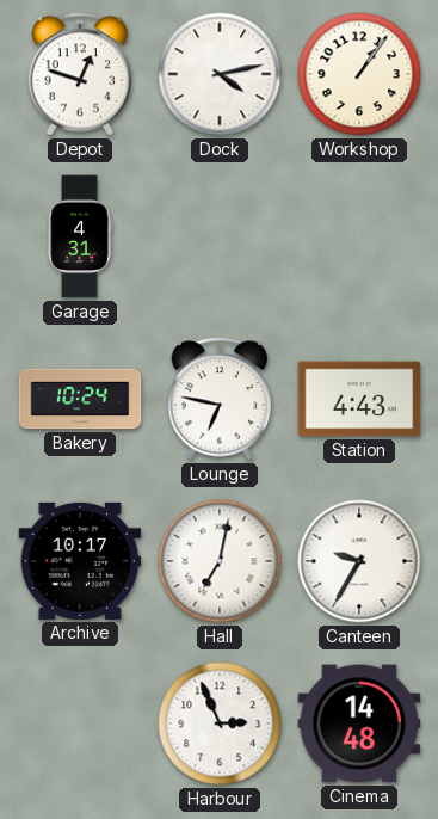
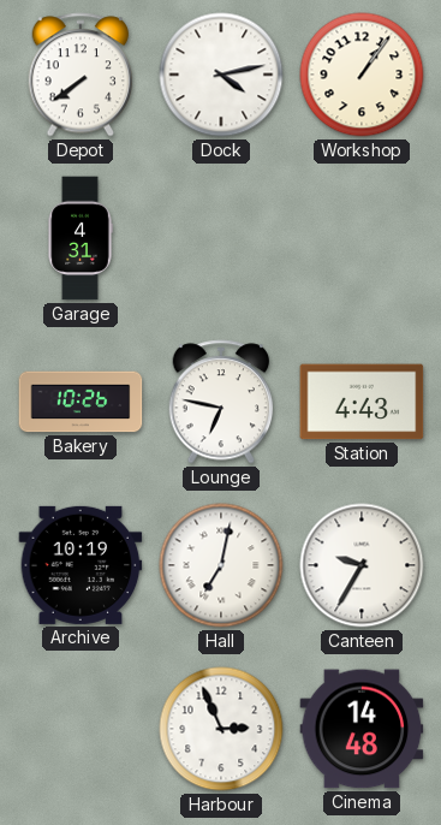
Depot: 12:48 -> 7:39
Bakery: 10:24 -> 10:26
Archive: 10:17 -> 10:19
